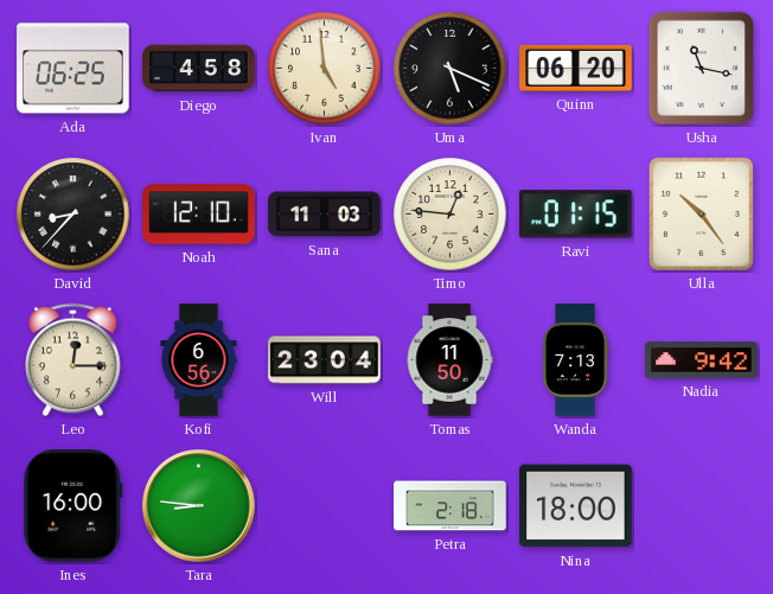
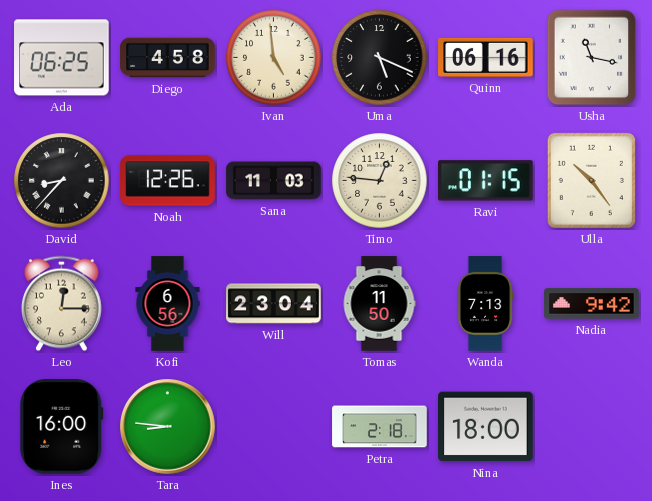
Quinn: 06:20 -> 06:16
Noah: 12:10 -> 12:26
